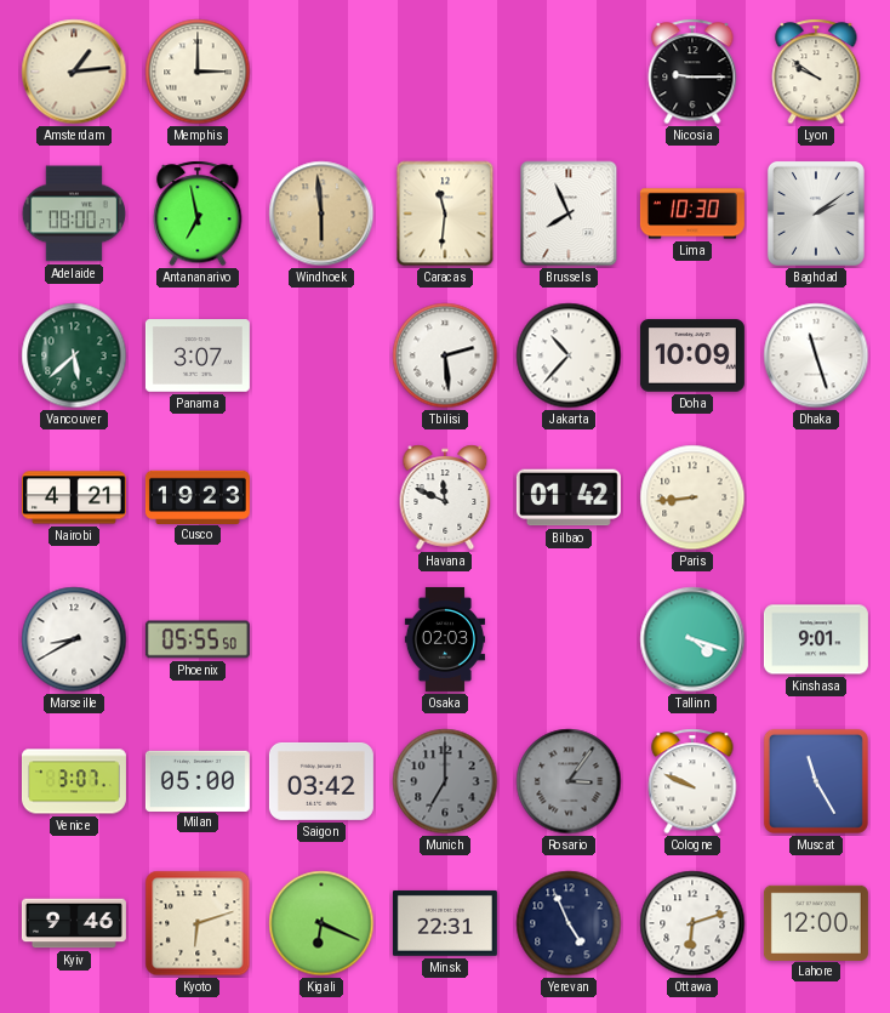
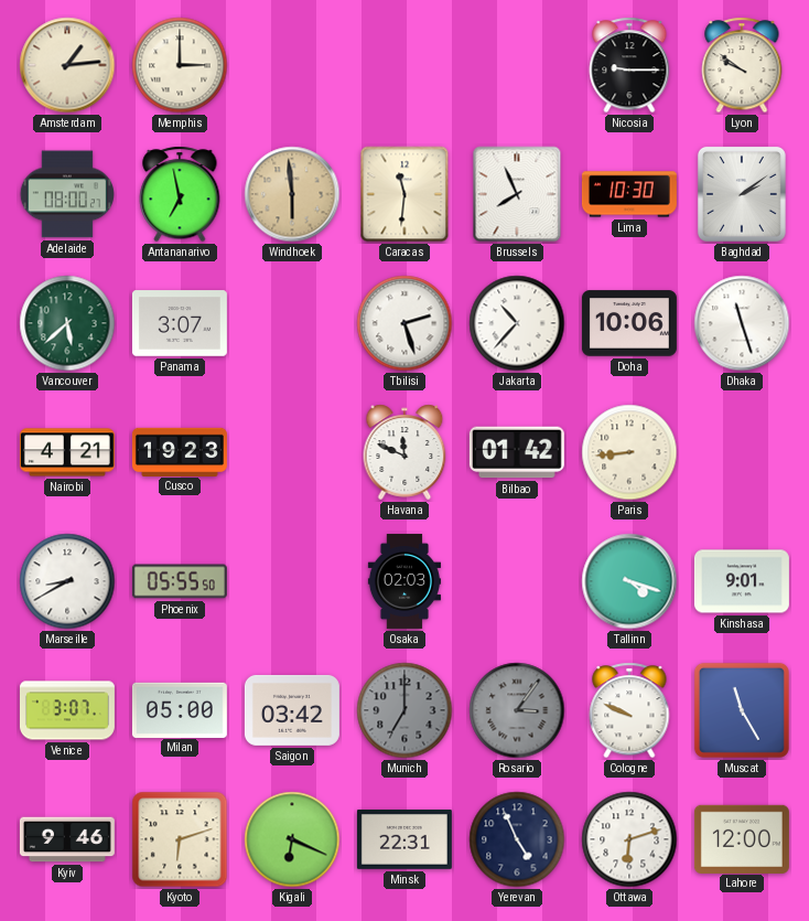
Tbilisi: 2:29 -> 2:27
Doha: 10:09 -> 10:06
